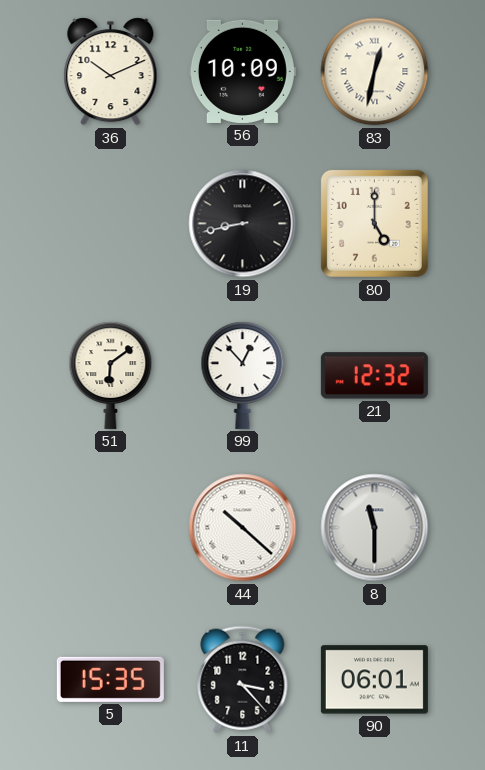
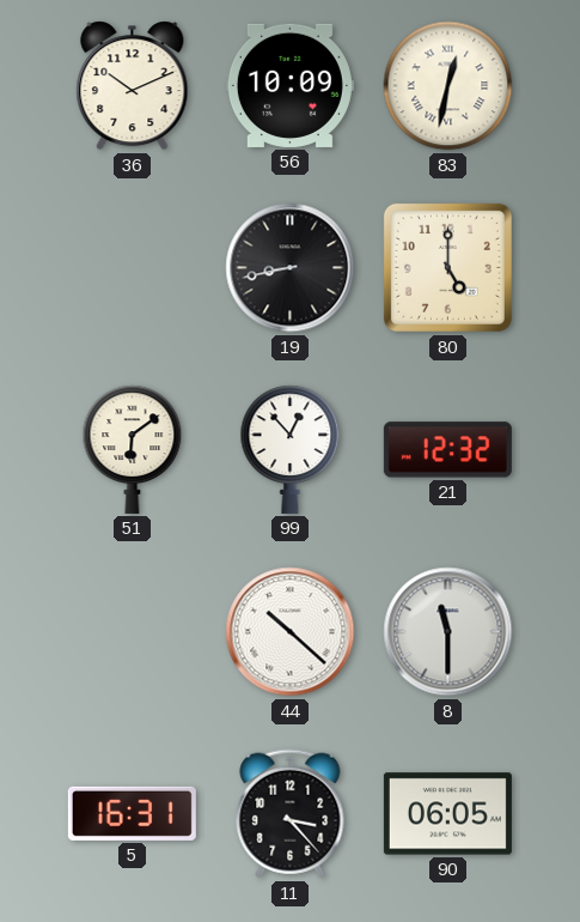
5: 15:35 -> 16:31
90: 06:01 -> 06:05
